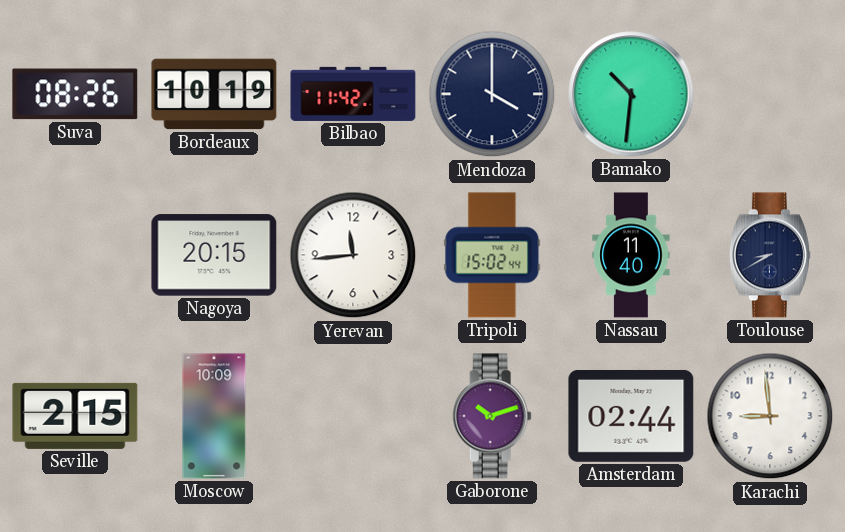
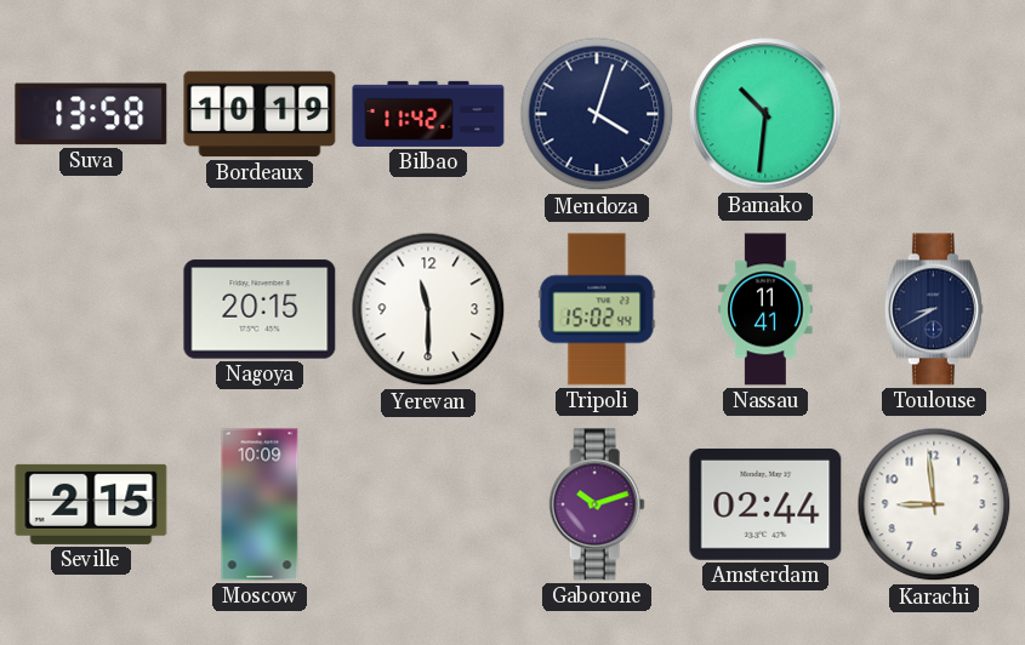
Suva: 08:26 -> 13:58
Mendoza: 4:00 -> 4:03
Yerevan: 11:44 -> 11:30
Nassau: 11:40 -> 11:41
